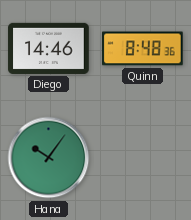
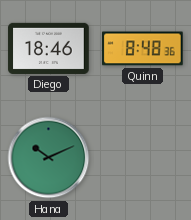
Diego: 14:46 -> 18:46
Hana: 10:06 -> 10:11
